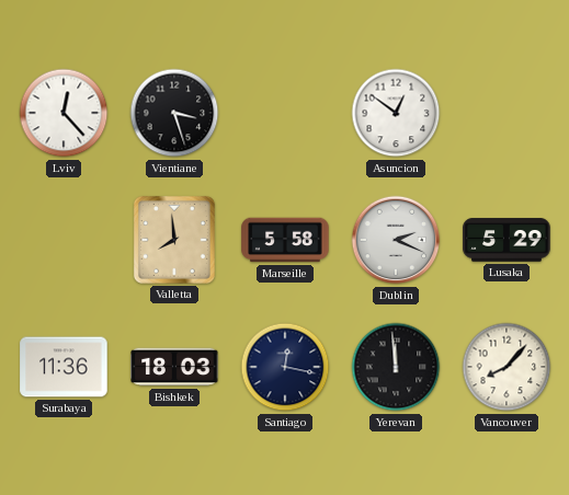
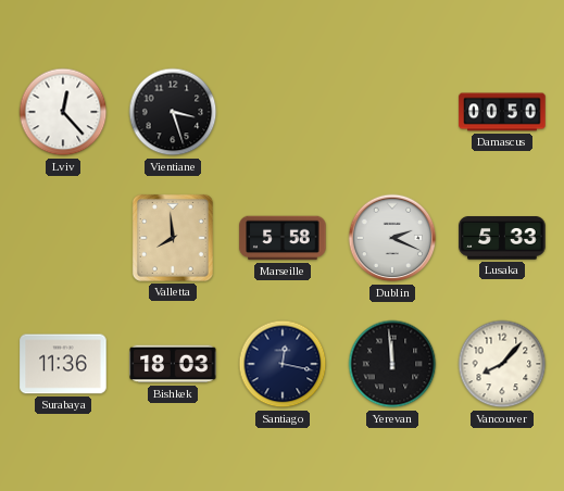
Asuncion: 12:51 -> none
Damascus: none -> 00:50
Lusaka: 5:29 -> 5:33
